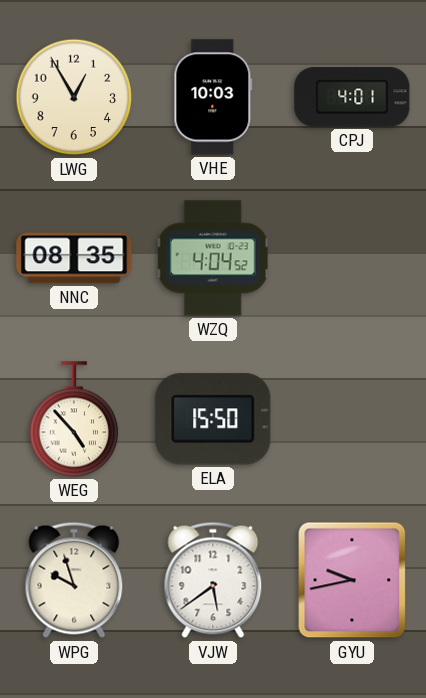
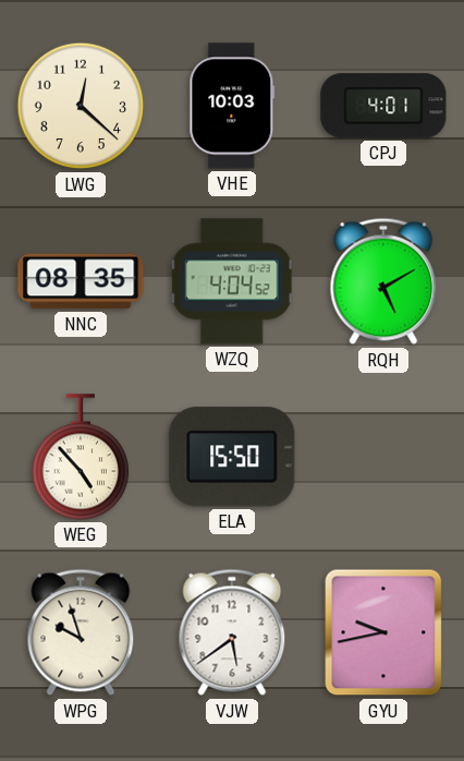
LWG: 12:55 -> 12:22
RQH: none -> 5:10
